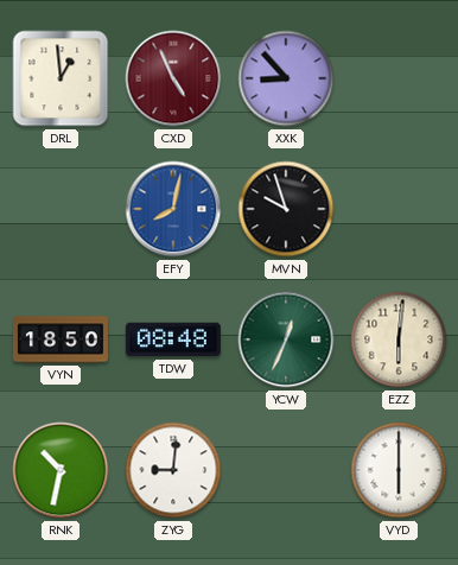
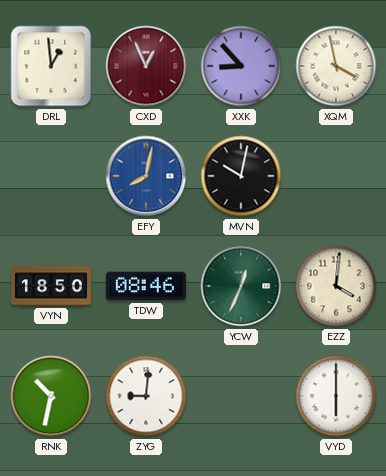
CXD: 4:56 -> 12:56
XQM: none -> 3:58
MVN: 9:57 -> 10:02
TDW: 08:48 -> 08:46
EZZ: 6:01 -> 4:01
